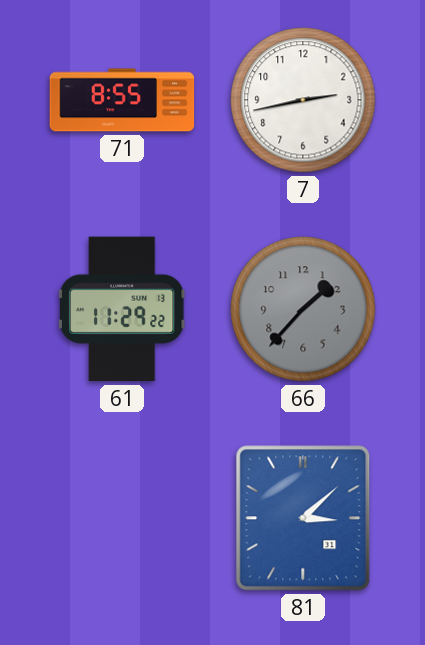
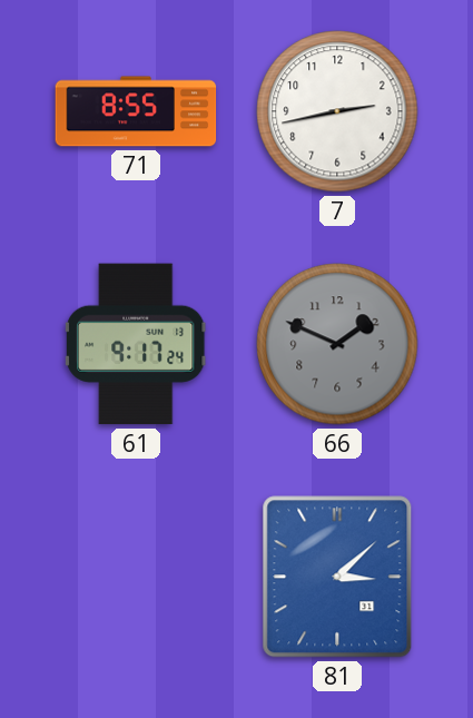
61: 11:29 -> 9:17
66: 1:37 -> 1:49
